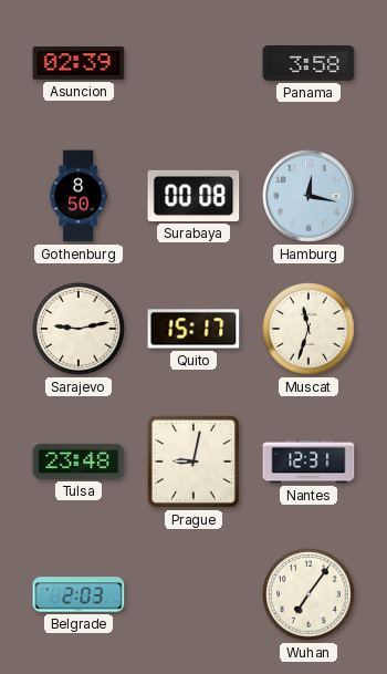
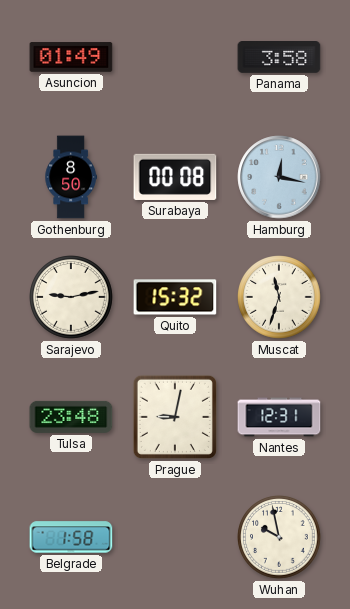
Asuncion: 02:39 -> 01:49
Quito: 15:17 -> 15:32
Belgrade: 2:03 -> 1:58
Wuhan: 7:06 -> 9:58
